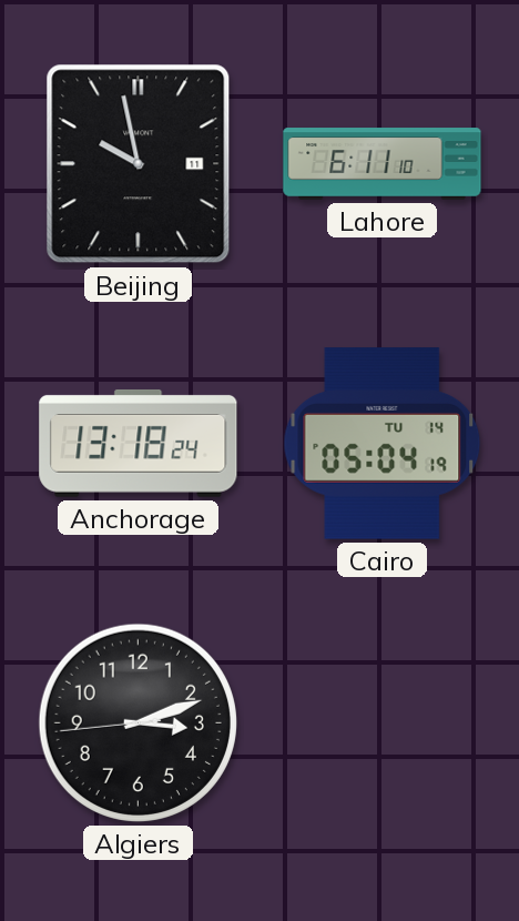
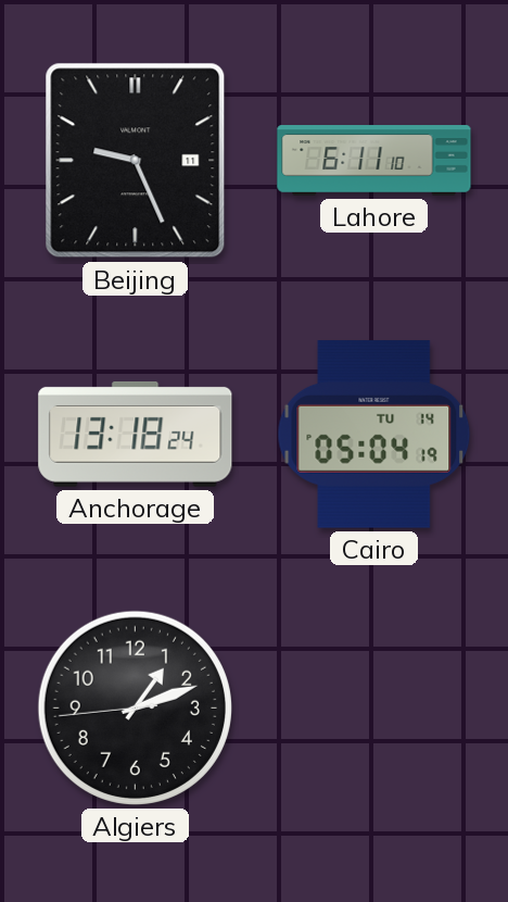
Beijing: 9:58 -> 9:26
Algiers: 3:11 -> 1:11
